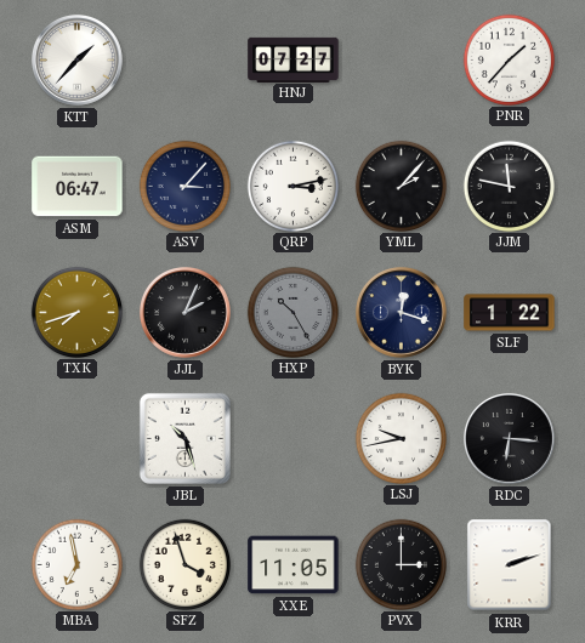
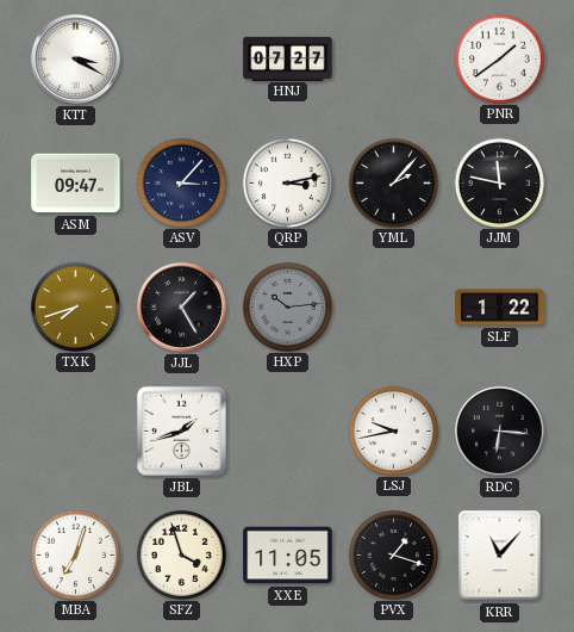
KTT: 1:37 -> 3:20
PNR: 1:37 -> 1:39
ASM: 06:47 -> 09:47
JJL: 2:04 -> 1:25
HXP: 10:25 -> 10:14
BYK: 12:18 -> none
JBL: 10:27 -> 1:42
MBA: 6:58 -> 7:03
PVX: 3:00 -> 1:18
KRR: 2:12 -> 11:07
